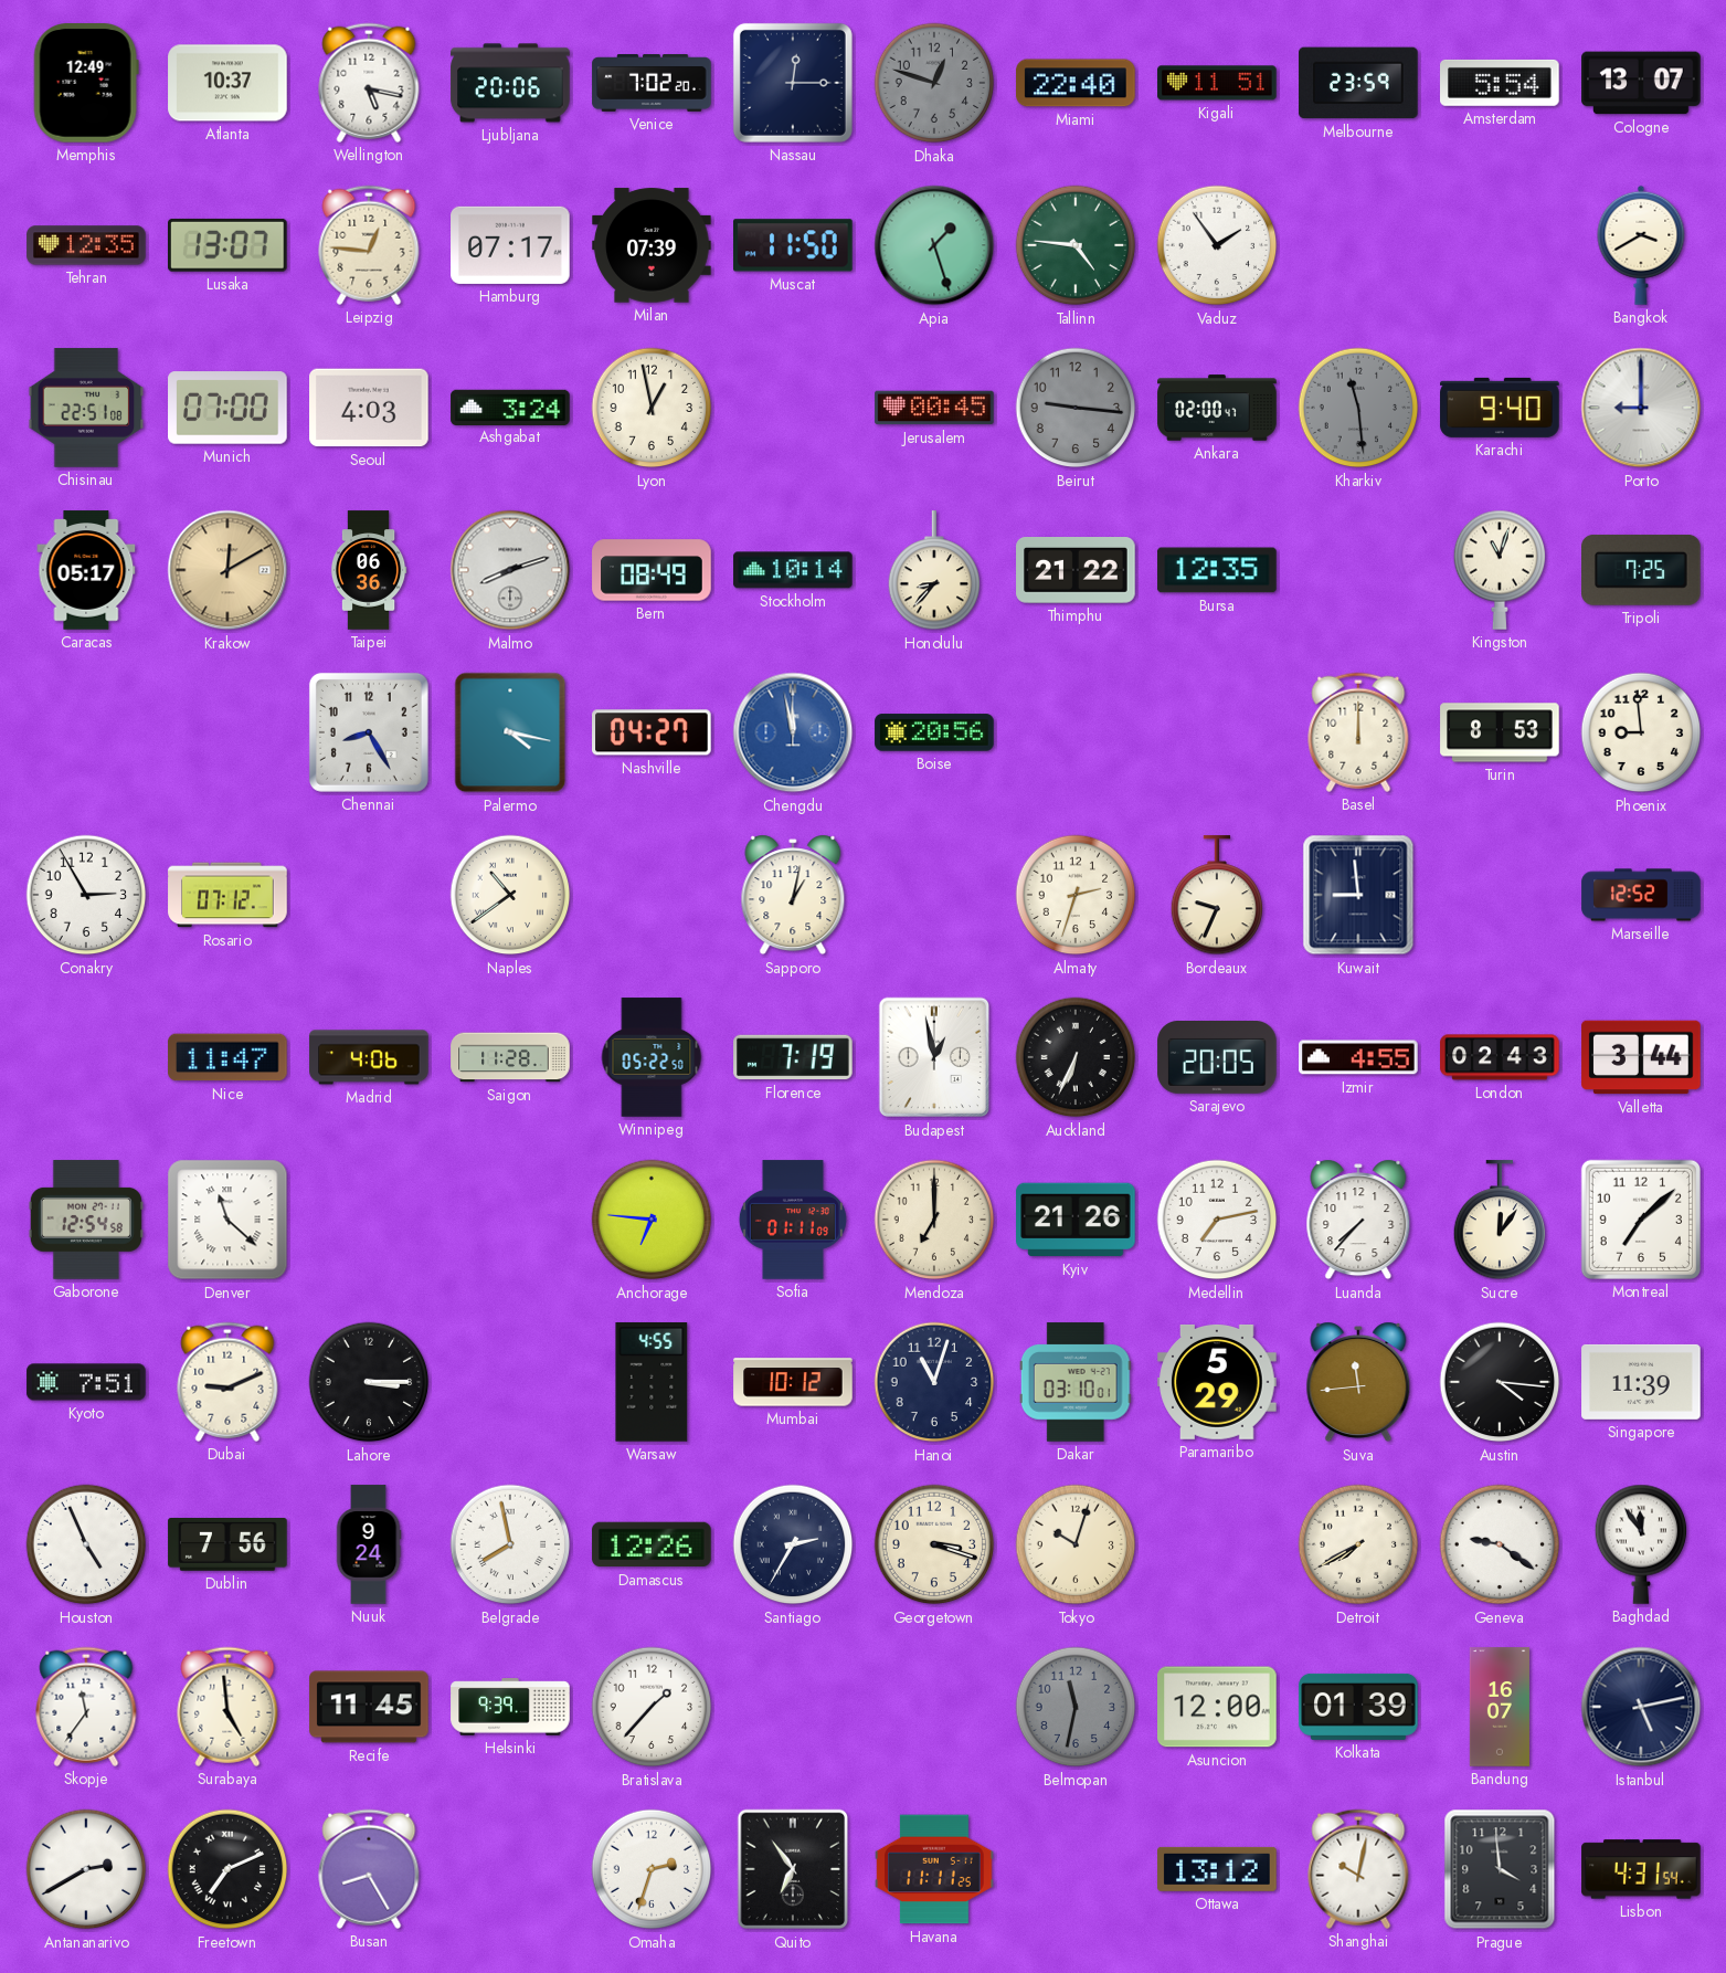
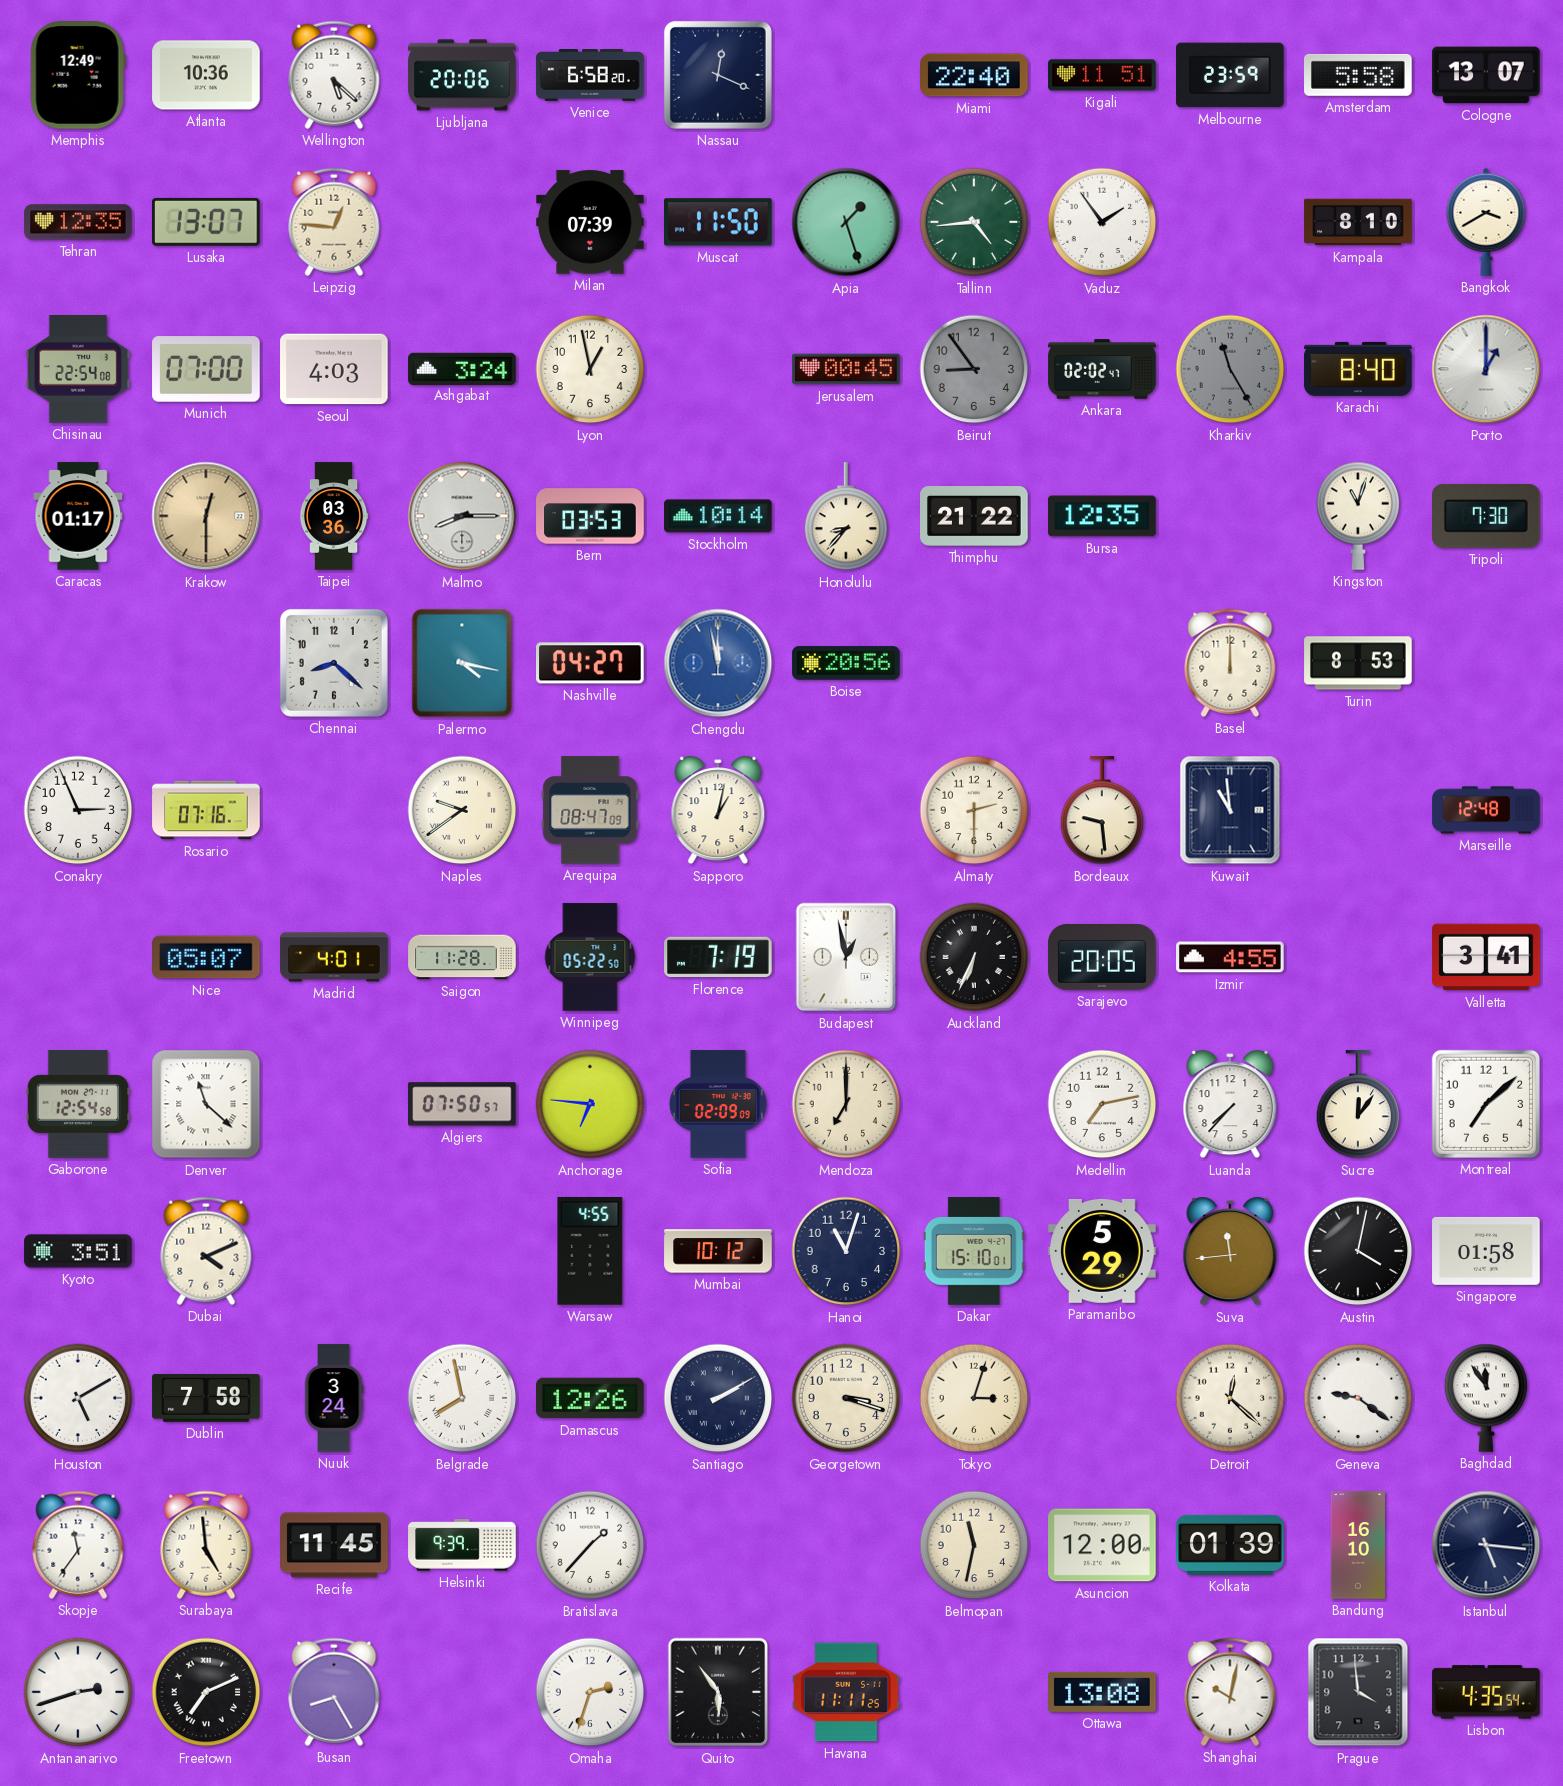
Atlanta: 10:37 -> 10:36
Wellington: 5:17 -> 5:22
Venice: 7:02 -> 6:58
Nassau: 12:15 -> 12:19
Dhaka: 12:48 -> none
Amsterdam: 5:54 -> 5:58
Hamburg: 07:17 -> none
Tallinn: 4:46 -> 4:44
Kampala: none -> 8:10
Chisinau: 22:51 -> 22:54
Beirut: 9:16 -> 8:54
Ankara: 02:00 -> 02:02
Kharkiv: 11:29 -> 11:25
Karachi: 9:40 -> 8:40
Porto: 9:00 -> 1:00
Caracas: 05:17 -> 01:17
Krakow: 12:10 -> 12:30
Taipei: 06:36 -> 03:36
Malmo: 8:12 -> 8:15
Bern: 08:49 -> 03:53
Tripoli: 7:25 -> 7:30
Chennai: 8:25 -> 8:22
Phoenix: 8:59 -> none
Conakry: 2:55 -> 2:56
Rosario: 07:12 -> 07:16
Naples: 10:39 -> 9:39
Arequipa: none -> 08:47
Almaty: 2:33 -> 2:30
Bordeaux: 9:34 -> 9:29
Kuwait: 8:59 -> 10:59
Marseille: 12:52 -> 12:48
Nice: 11:47 -> 05:07
Madrid: 4:06 -> 4:01
London: 02:43 -> none
Valletta: 3:44 -> 3:41
Algiers: none -> 07:50
Sofia: 01:11 -> 02:09
Kyiv: 21:26 -> none
Kyoto: 7:51 -> 3:51
Dubai: 9:11 -> 4:11
Lahore: 3:15 -> none
Dakar: 03:10 -> 15:10
Austin: 4:16 -> 4:02
Singapore: 11:39 -> 01:58
Houston: 4:56 -> 5:10
Dublin: 7:56 -> 7:58
Nuuk: 9:24 -> 3:24
Santiago: 2:35 -> 2:10
Tokyo: 10:03 -> 3:03
Detroit: 7:40 -> 12:22
Belmopan dial: grey -> cream
Bandung: 16:07 -> 16:10
Istanbul: 5:13 -> 5:16
Antananarivo: 2:40 -> 2:42
Quito: 6:54 -> 5:54
Ottawa: 13:12 -> 13:08
Lisbon: 4:31 -> 4:35
